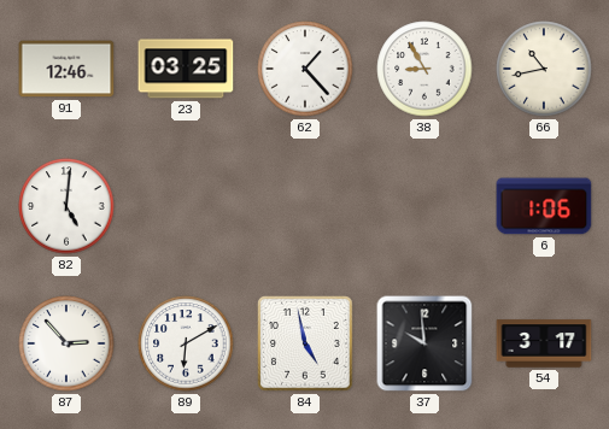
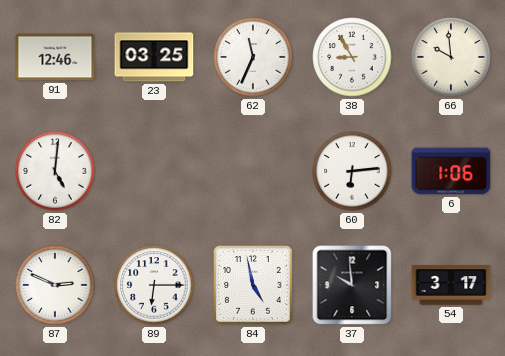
62: 1:23 -> 11:34
66: 10:43 -> 9:59
60: none -> 6:14
87: 2:53 -> 2:49
89: 6:10 -> 6:15
